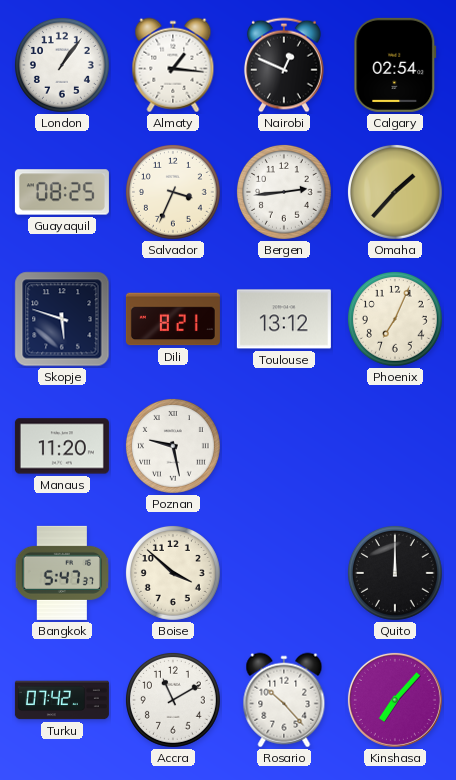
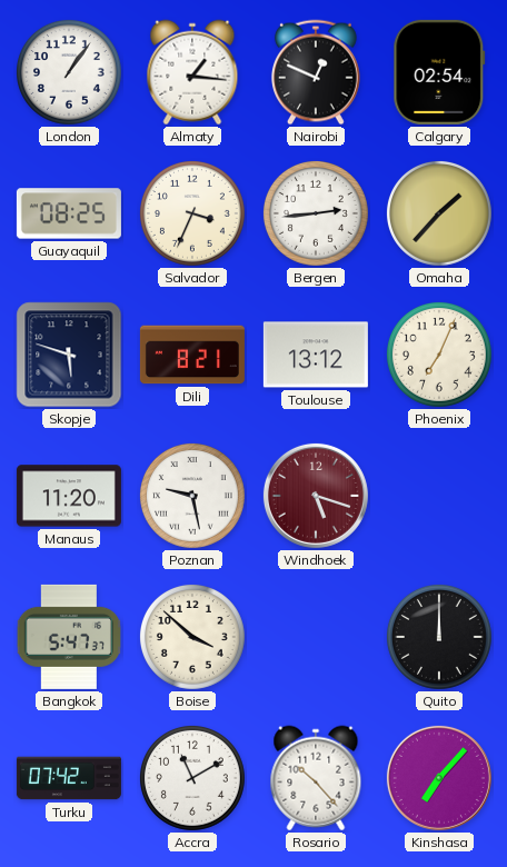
Windhoek: none -> 5:18
